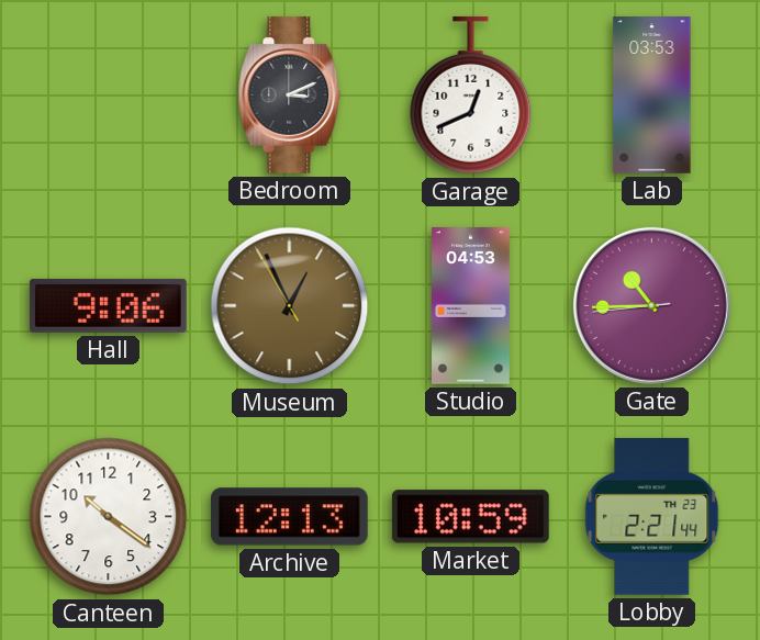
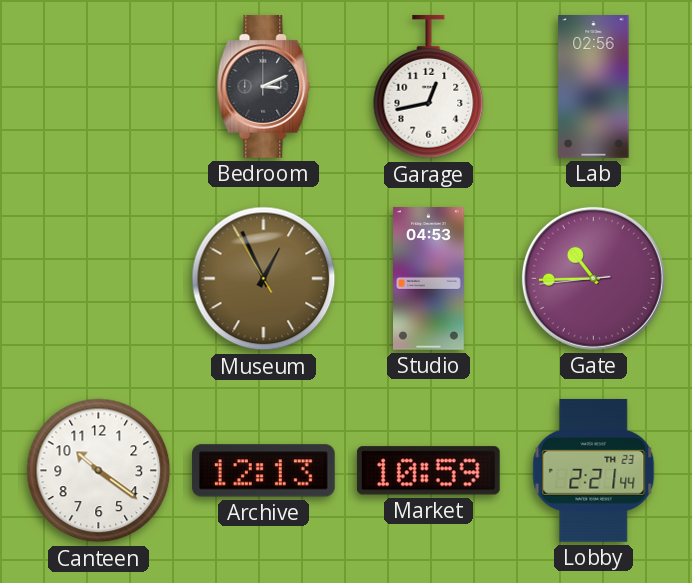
Garage: 12:41 -> 12:43
Lab: 03:53 -> 02:56
Hall: 9:06 -> none
